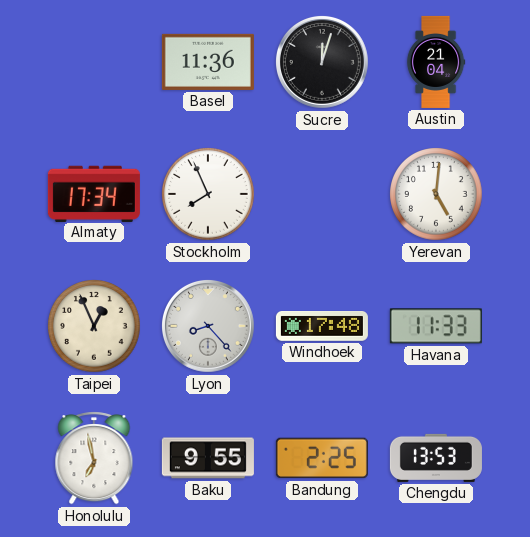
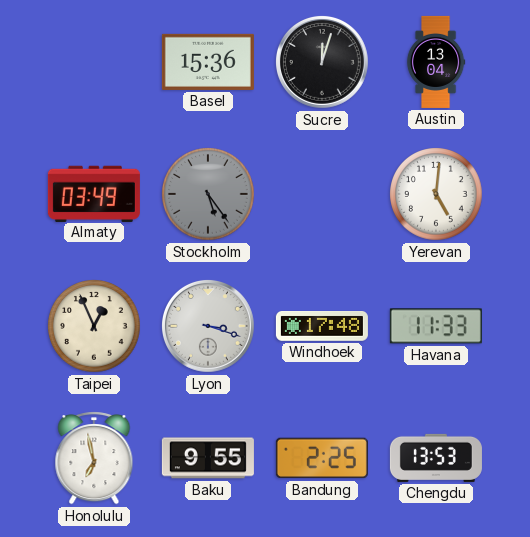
Basel: 11:36 -> 15:36
Austin: 21:04 -> 13:04
Almaty: 17:34 -> 03:49
Stockholm: 7:56 -> 5:24
Stockholm dial: white -> grey
Lyon: 8:23 -> 3:18
